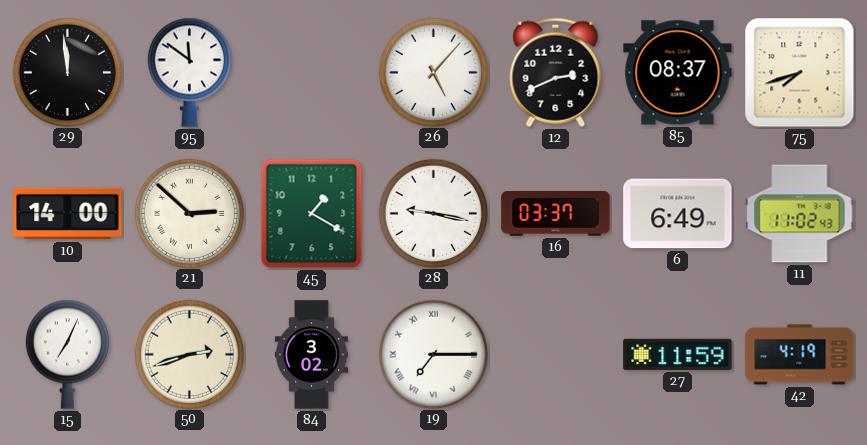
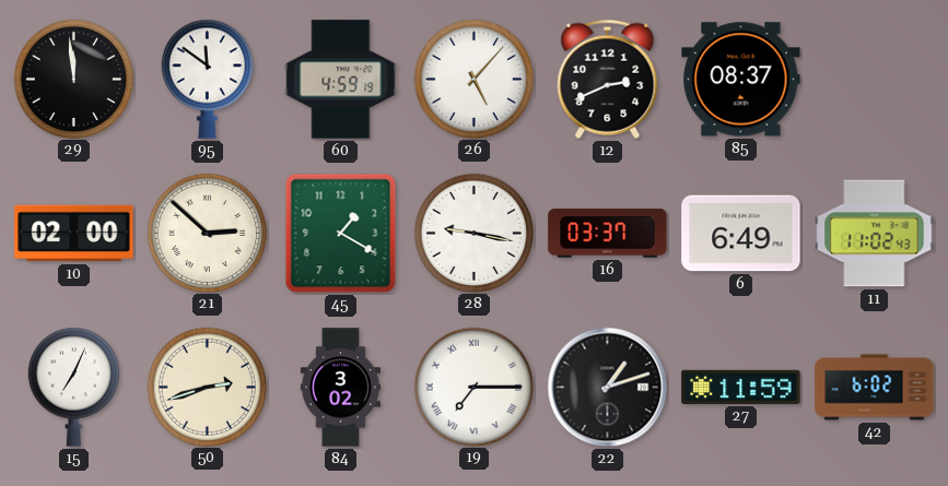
60: none -> 4:59
75: 7:42 -> none
10: 14:00 -> 02:00
22: none -> 1:12
42: 4:19 -> 6:02
